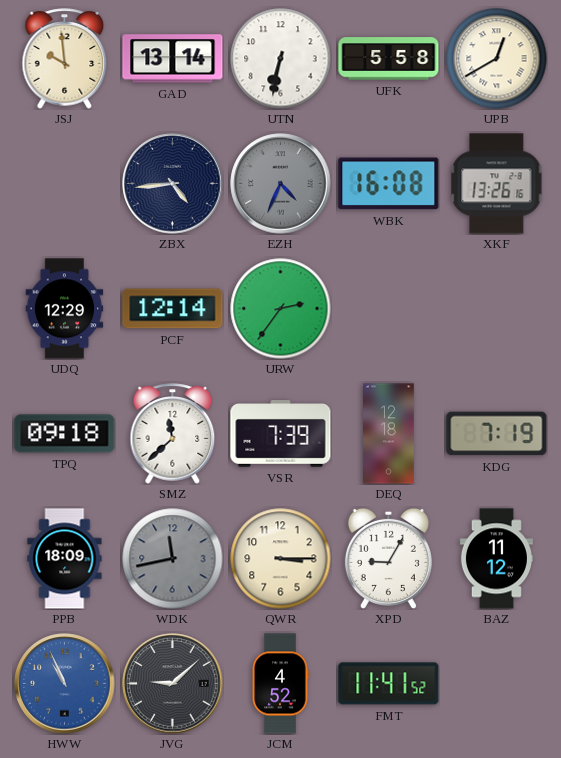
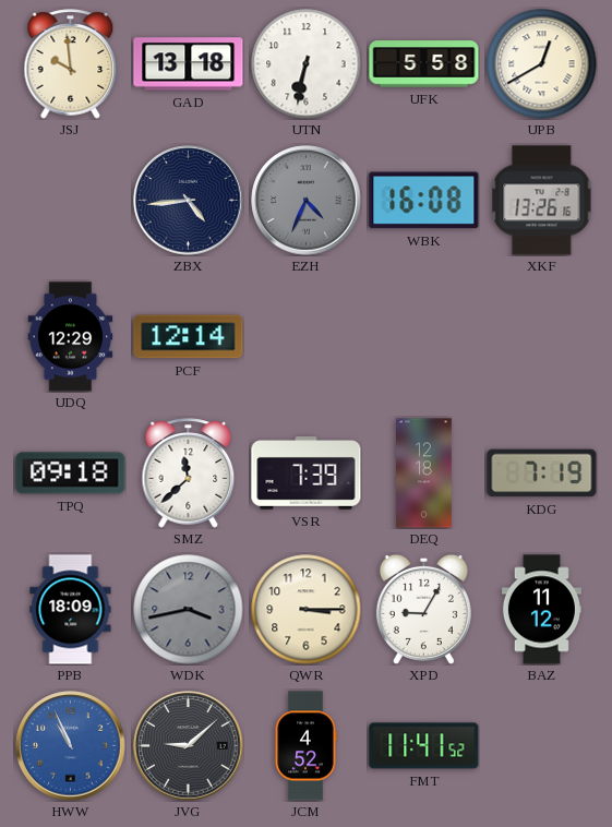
GAD: 13:14 -> 13:18
URW: 2:36 -> none
WDK: 11:43 -> 3:43
